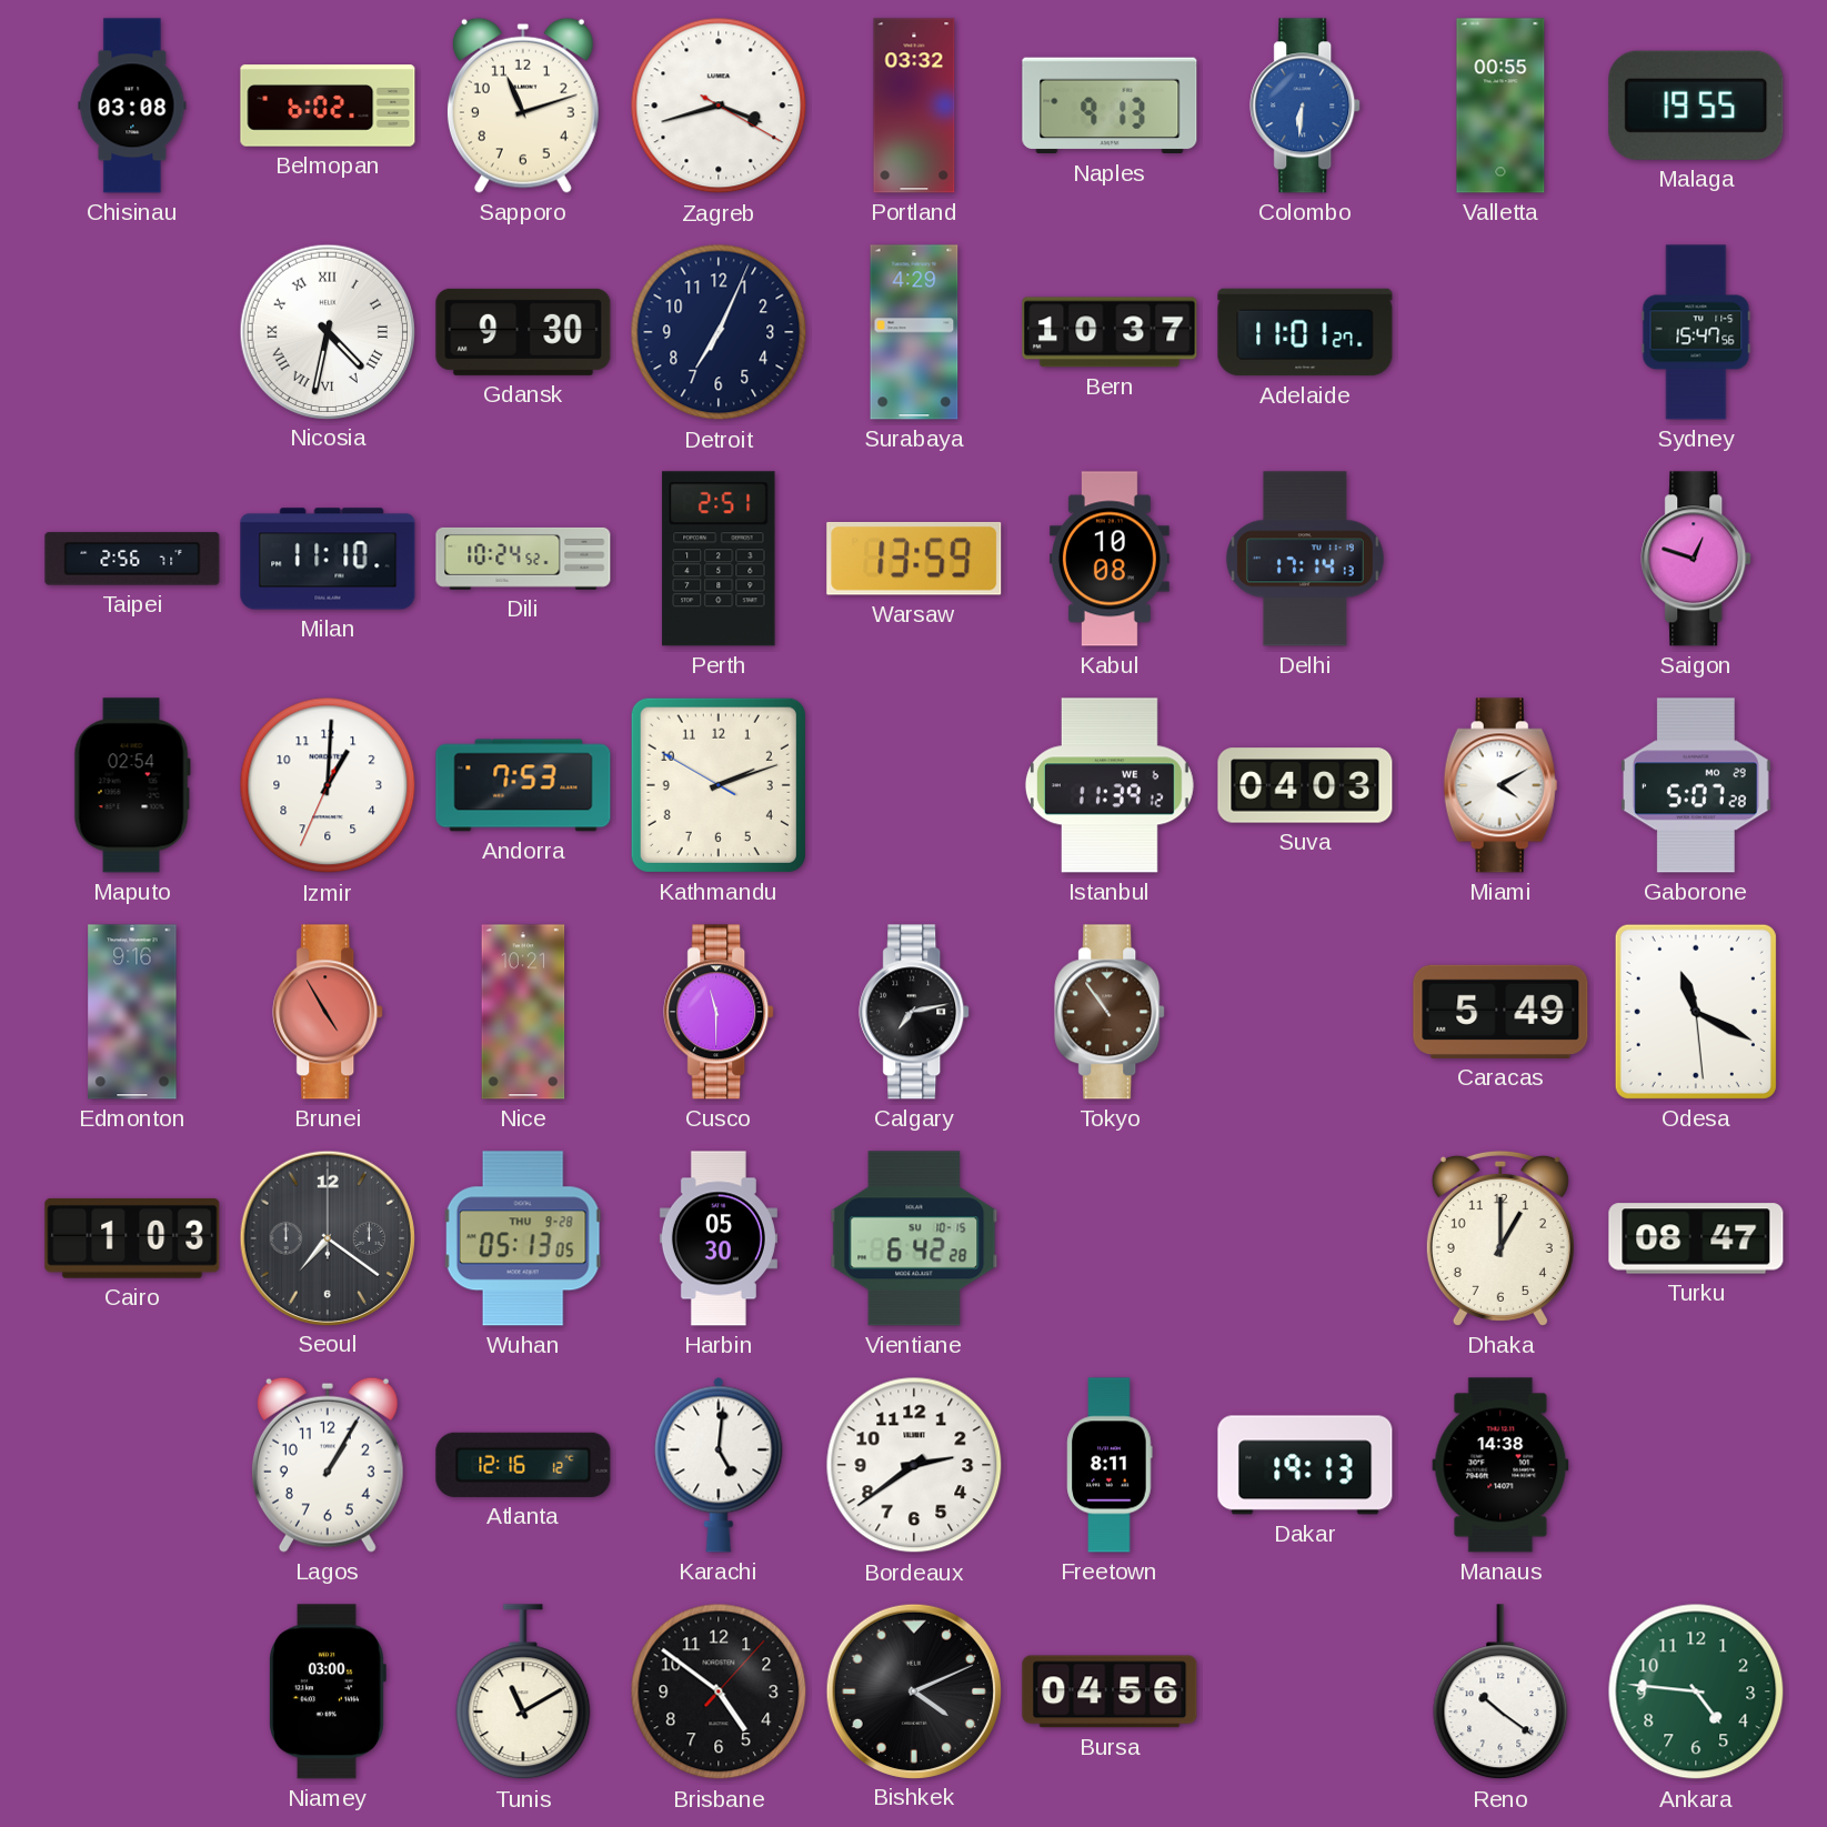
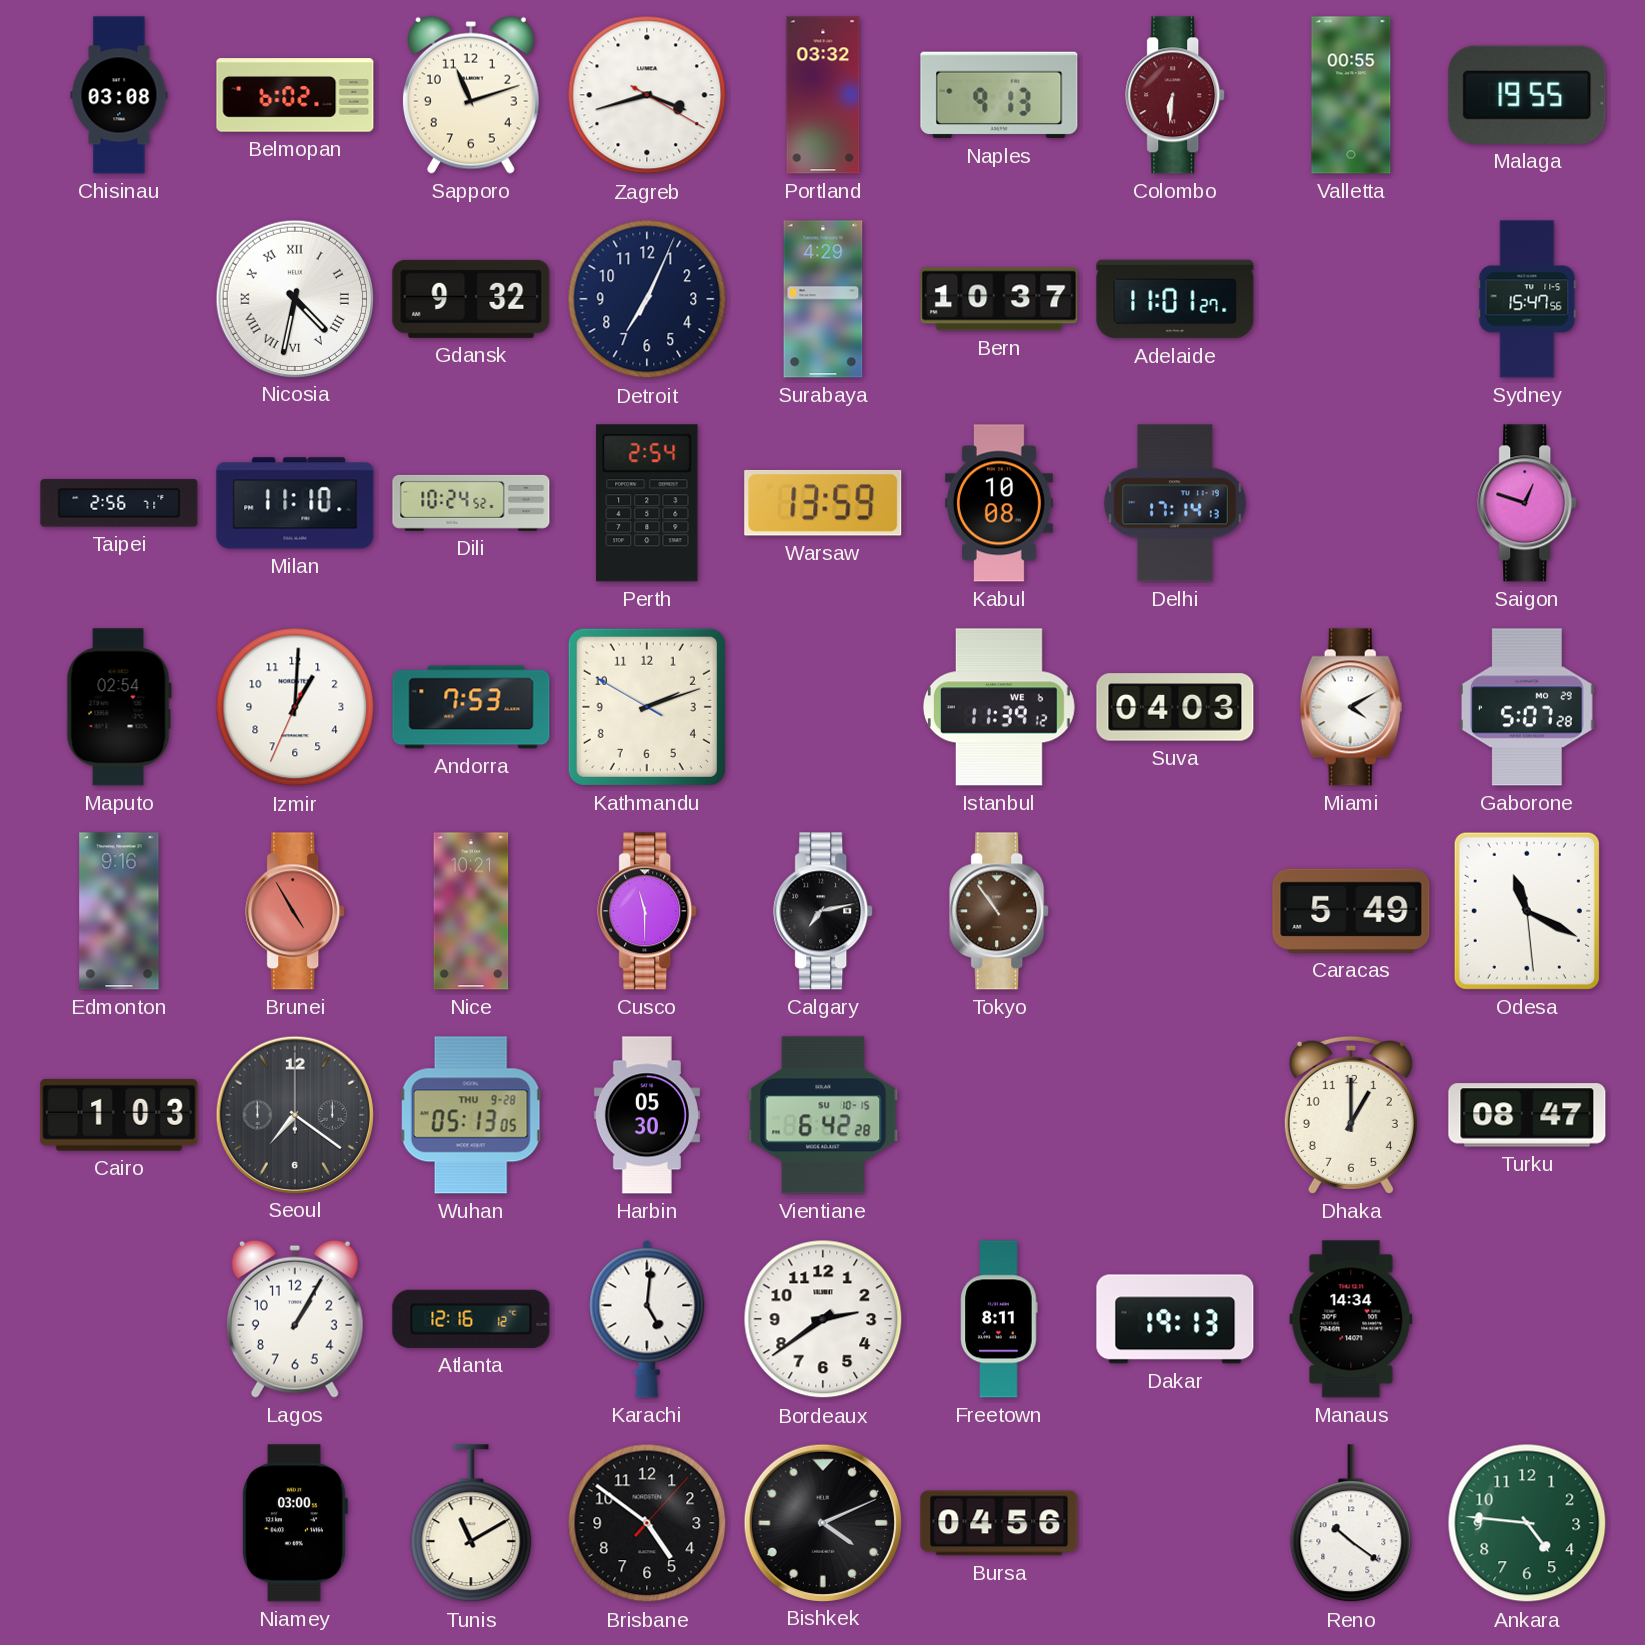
Colombo dial: blue -> burgundy
Gdansk: 9:30 -> 9:32
Perth: 2:51 -> 2:54
Manaus: 14:38 -> 14:34
